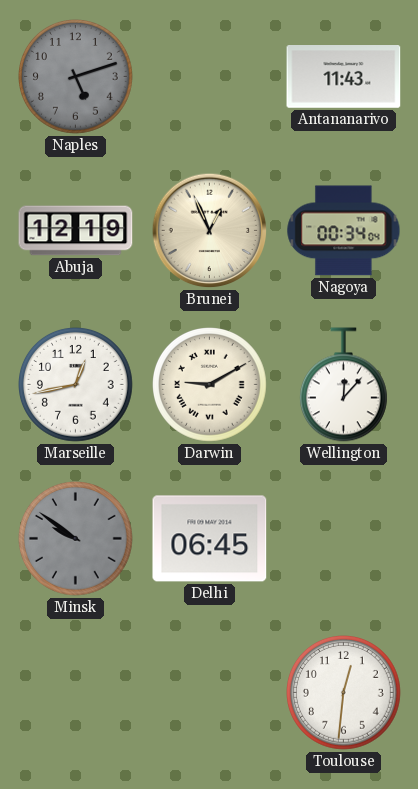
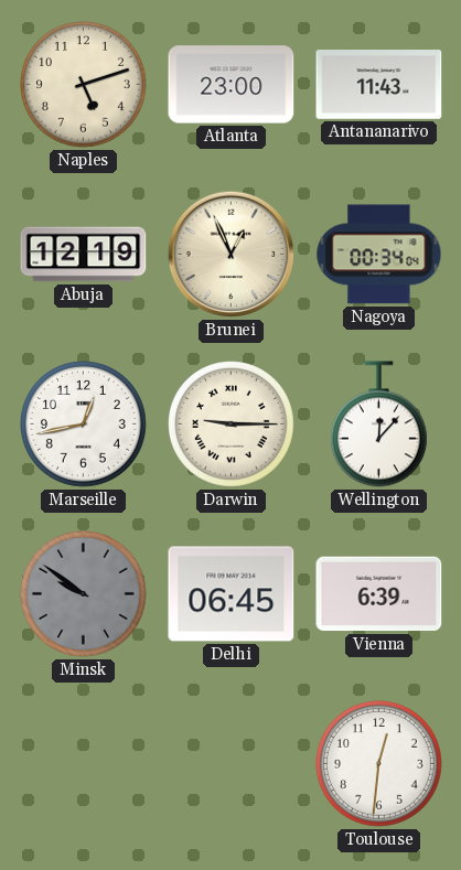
Naples dial: grey -> cream
Atlanta: none -> 23:00
Darwin: 9:10 -> 9:15
Vienna: none -> 6:39
